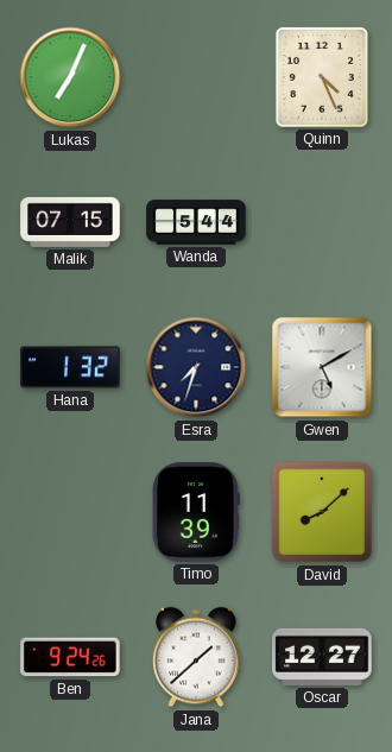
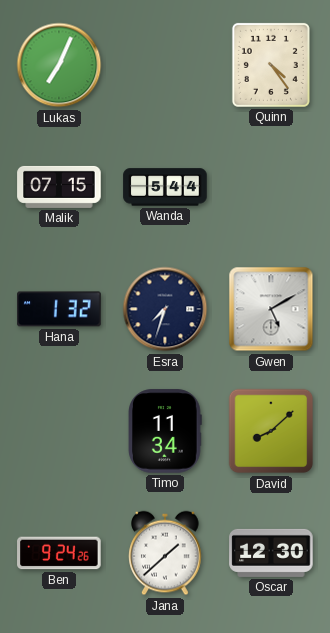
Quinn: 4:26 -> 4:24
Timo: 11:39 -> 11:34
Oscar: 12:27 -> 12:30
